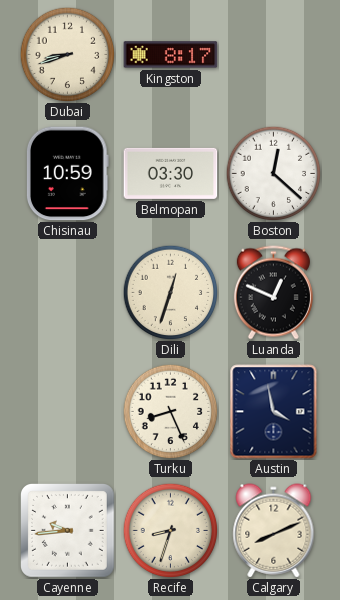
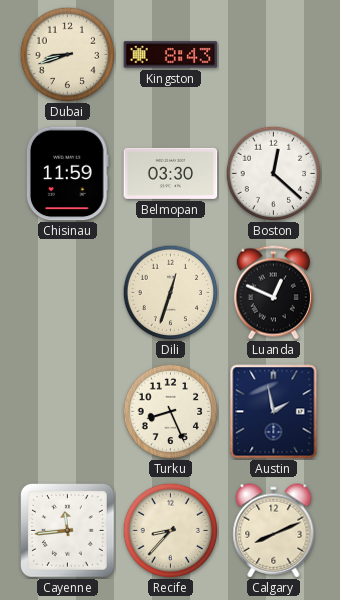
Kingston: 8:17 -> 8:43
Chisinau: 10:59 -> 11:59
Austin: 3:58 -> 1:58
Cayenne: 9:44 -> 11:44
Recife: 8:33 -> 8:37
